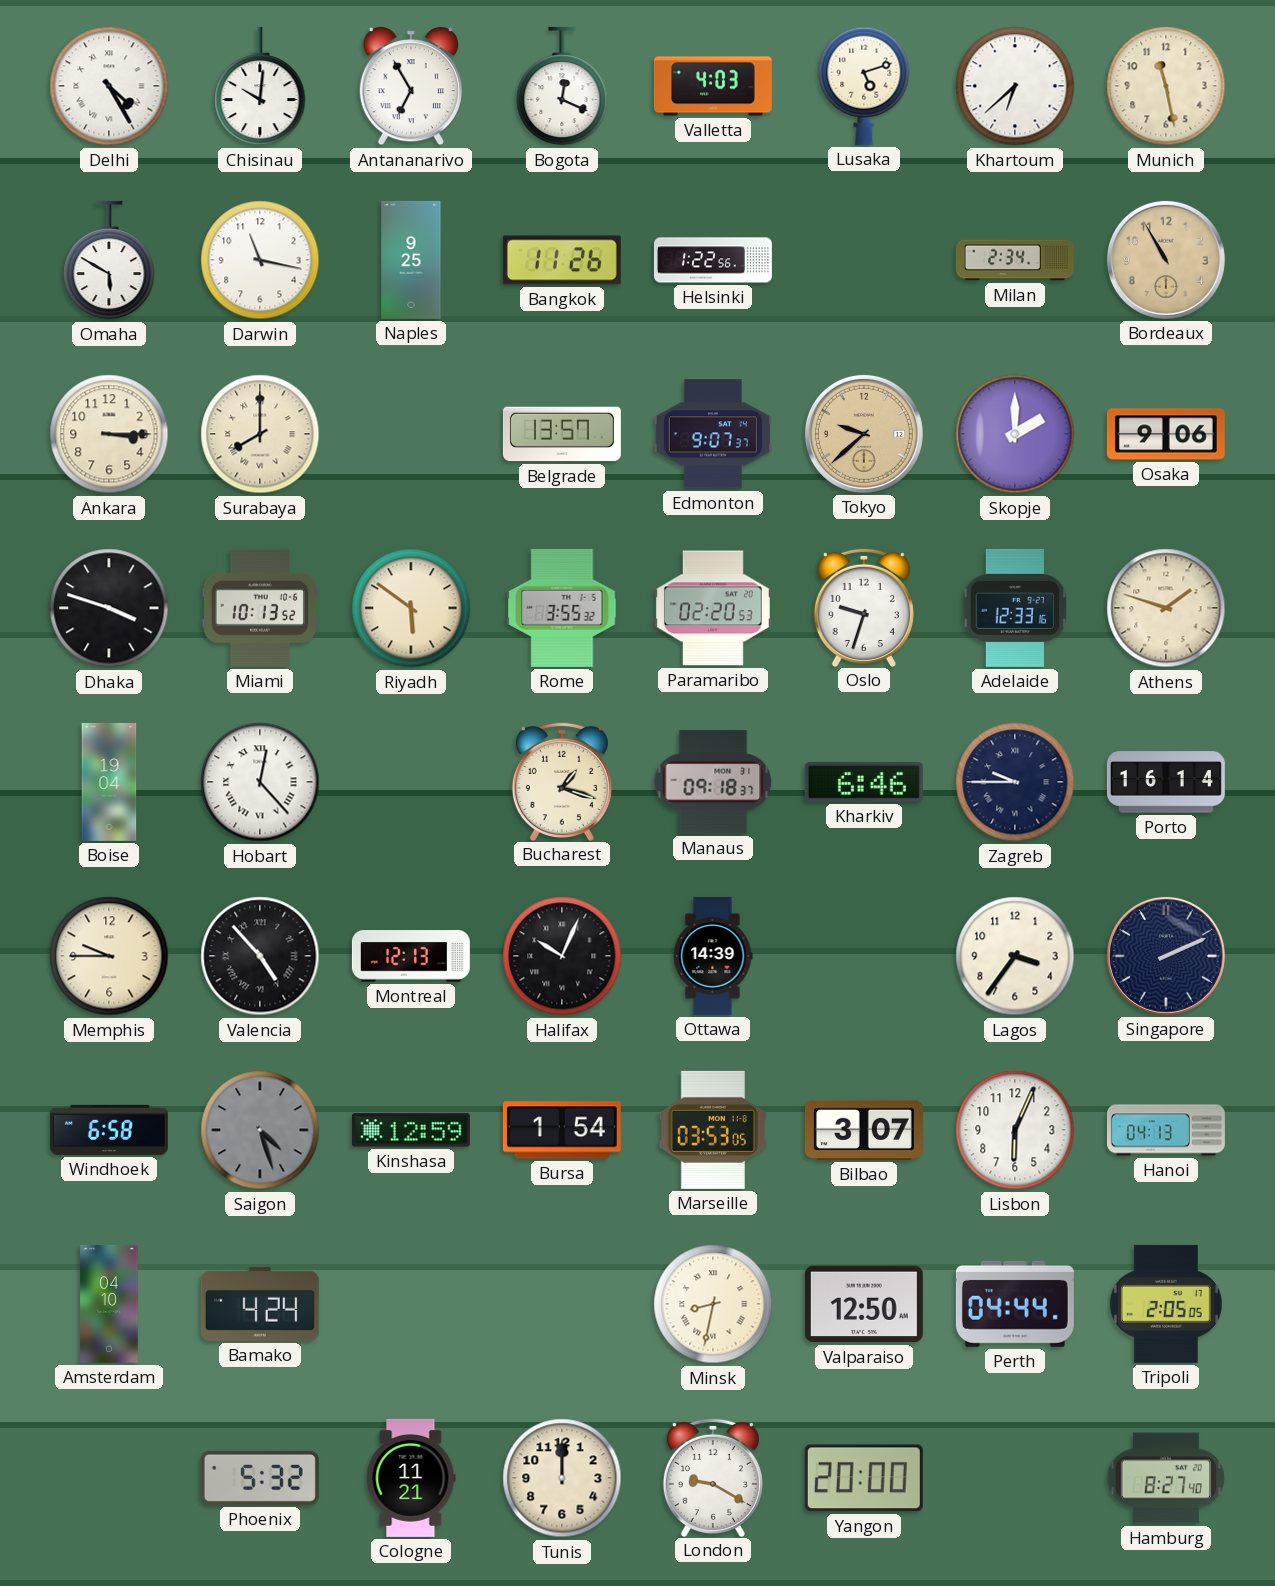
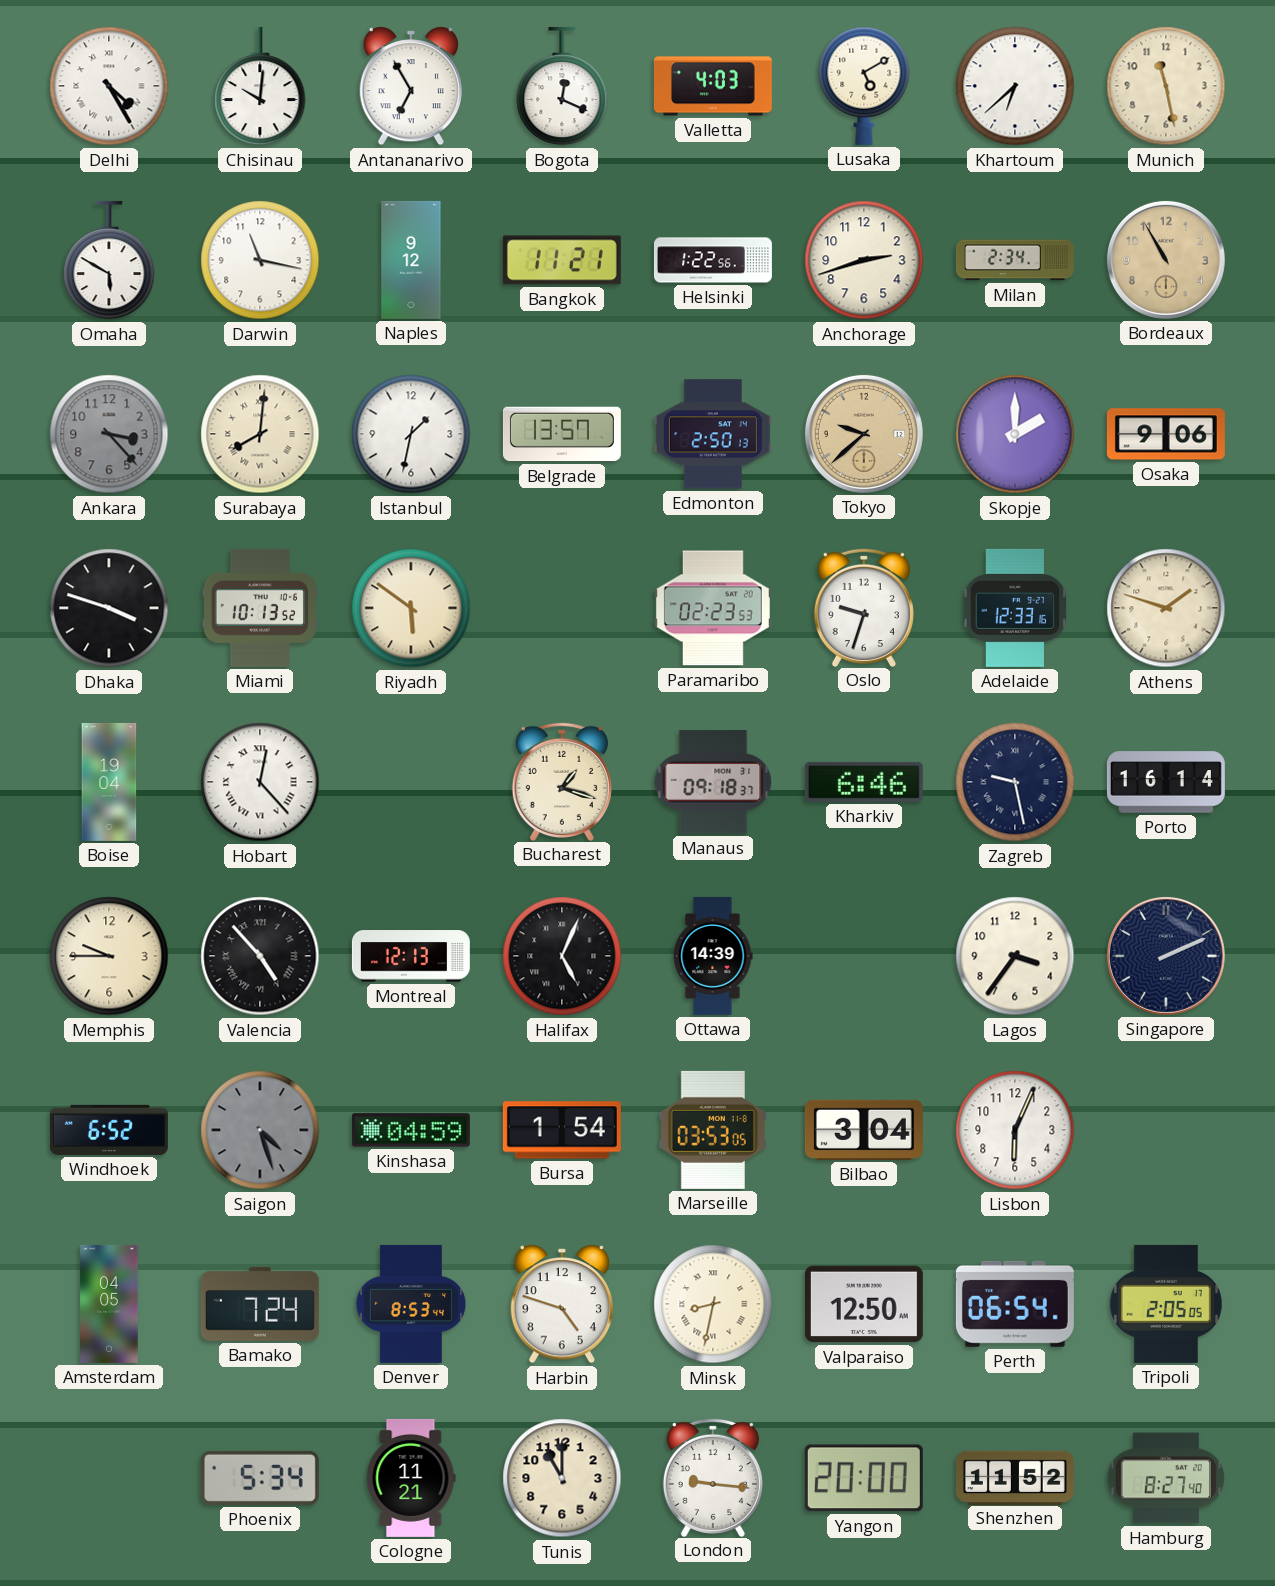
Lusaka: 5:12 -> 5:10
Naples: 9:25 -> 9:12
Bangkok: 11:26 -> 11:21
Anchorage: none -> 2:42
Ankara: 3:15 -> 3:23
Ankara dial: cream -> grey
Surabaya: 8:00 -> 8:01
Istanbul: none -> 1:32
Edmonton: 9:07 -> 2:50
Rome: 3:55 -> none
Paramaribo: 02:20 -> 02:23
Zagreb: 9:45 -> 9:28
Halifax: 10:04 -> 5:04
Windhoek: 6:58 -> 6:52
Kinshasa: 12:59 -> 04:59
Bilbao: 3:07 -> 3:04
Hanoi: 04:13 -> none
Amsterdam: 04:10 -> 04:05
Bamako: 4:24 -> 7:24
Denver: none -> 8:53
Harbin: none -> 4:48
Perth: 04:44 -> 06:54
Phoenix: 5:32 -> 5:34
Tunis: 12:00 -> 11:00
London: 9:20 -> 9:16
Shenzhen: none -> 11:52
